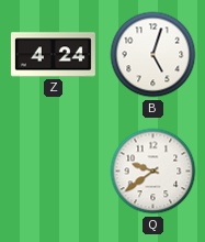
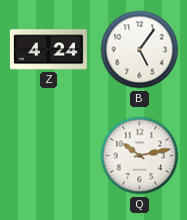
B: 5:03 -> 5:06
Q: 9:39 -> 10:13
